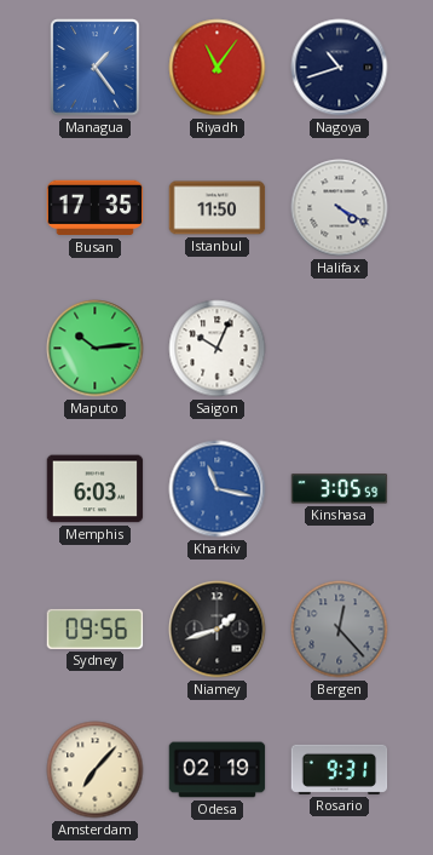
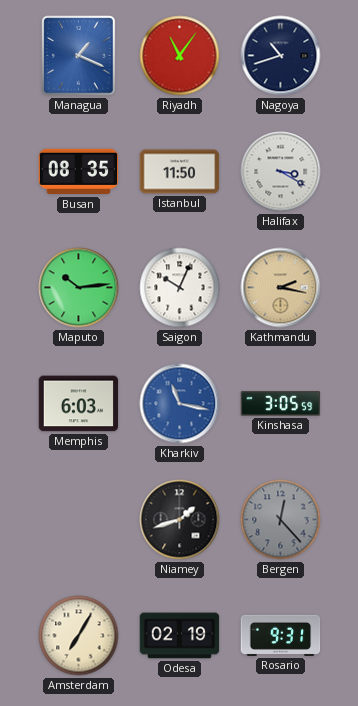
Managua: 1:24 -> 1:19
Busan: 17:35 -> 08:35
Halifax: 4:20 -> 3:20
Kathmandu: none -> 2:17
Sydney: 09:56 -> none
Amsterdam: 7:07 -> 7:05
